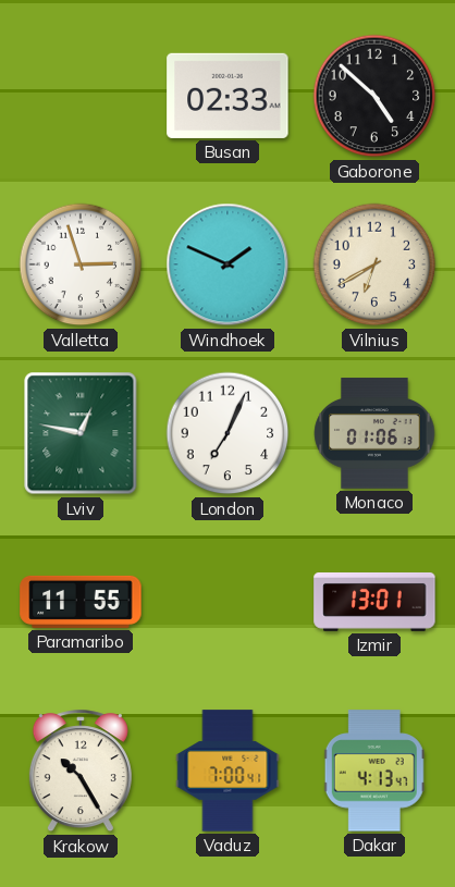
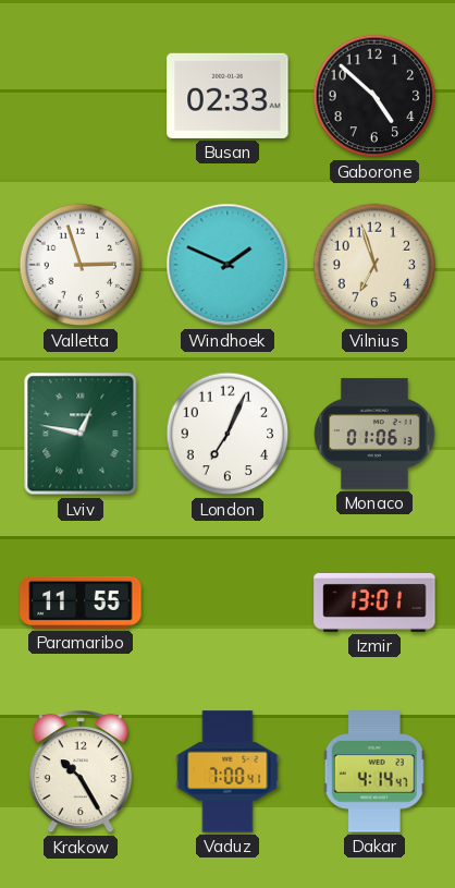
Vilnius: 6:40 -> 6:57
Dakar: 4:13 -> 4:14
